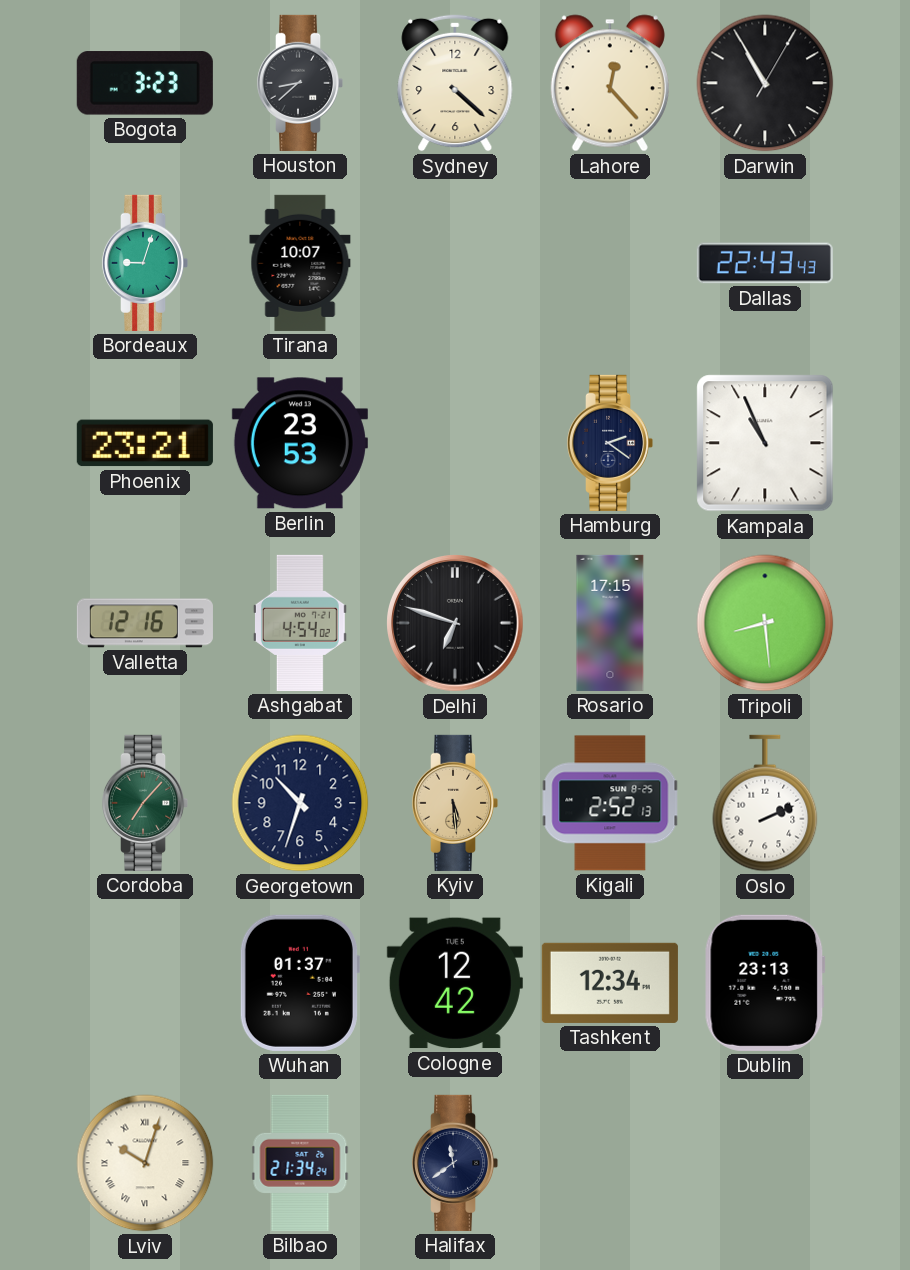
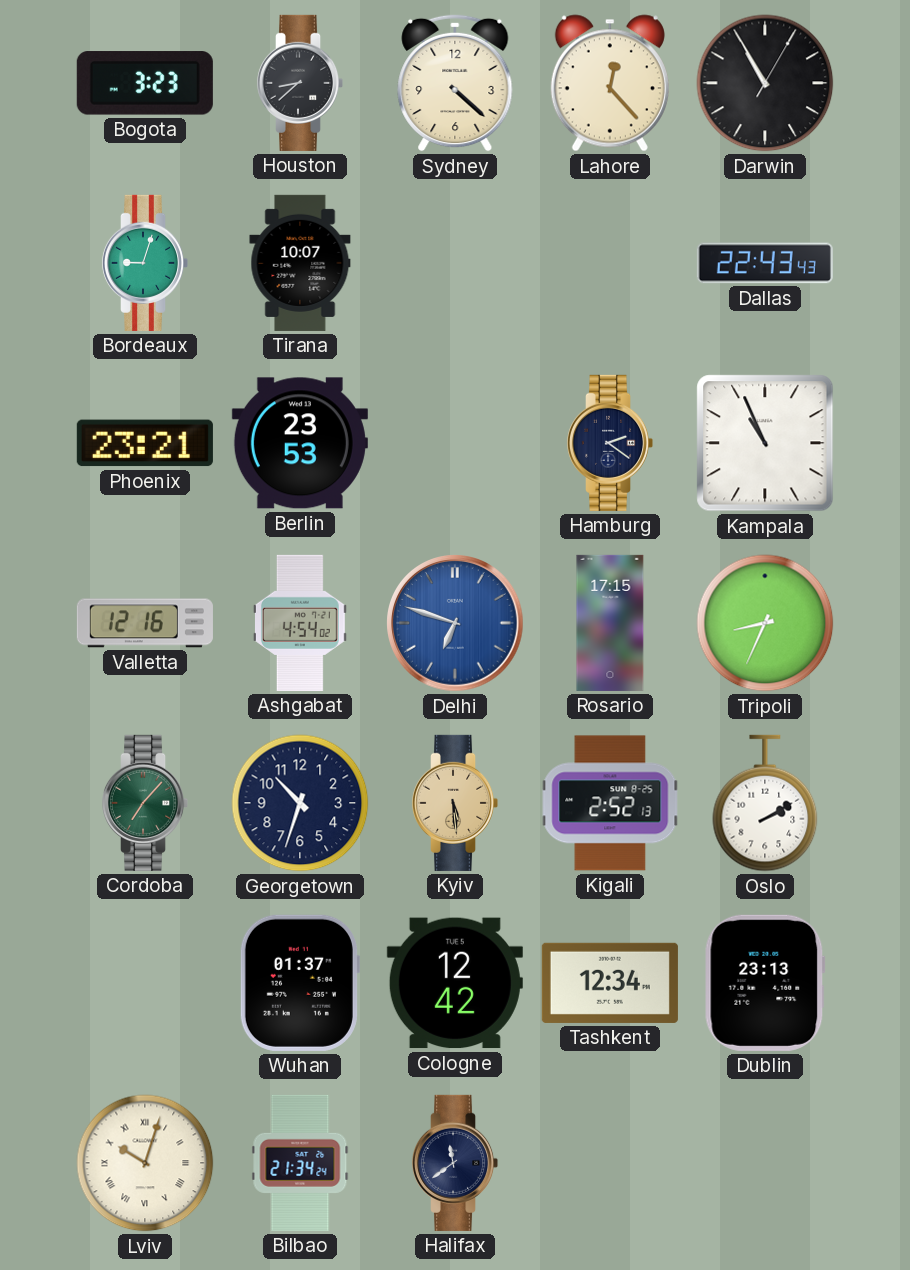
Delhi dial: black -> blue
Tripoli: 8:29 -> 8:34
Oslo: 2:11 -> 2:10
